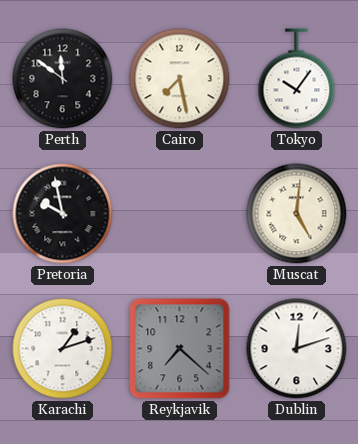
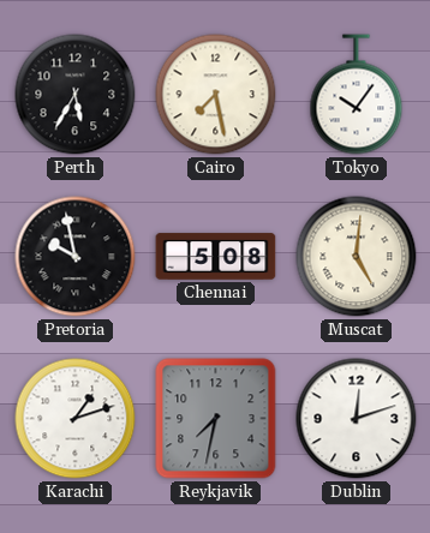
Perth: 11:51 -> 5:35
Chennai: none -> 5:08
Reykjavik: 7:22 -> 7:32
